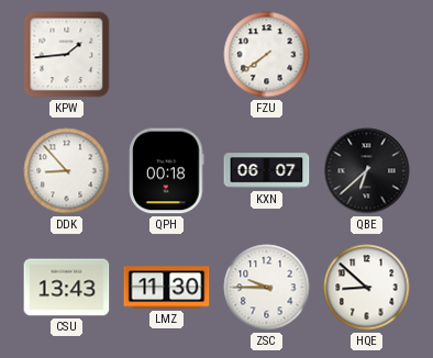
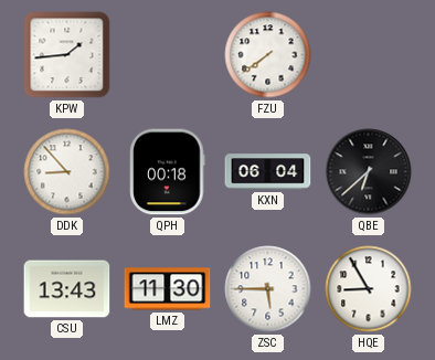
KXN: 06:07 -> 06:04
ZSC: 9:45 -> 5:45
HQE: 8:52 -> 8:55
